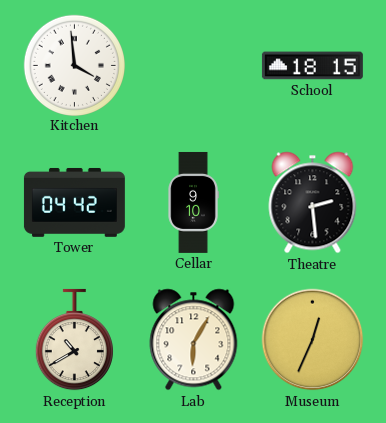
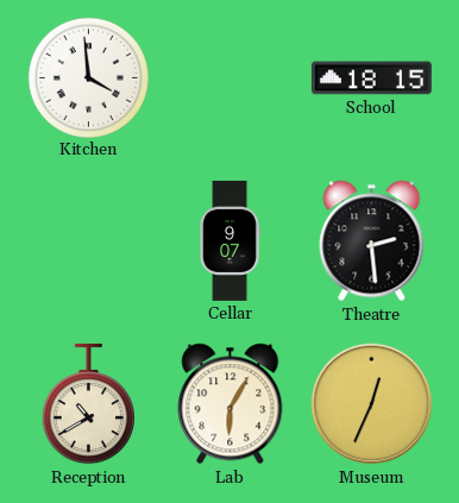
Tower: 04:42 -> none
Cellar: 9:10 -> 9:07
